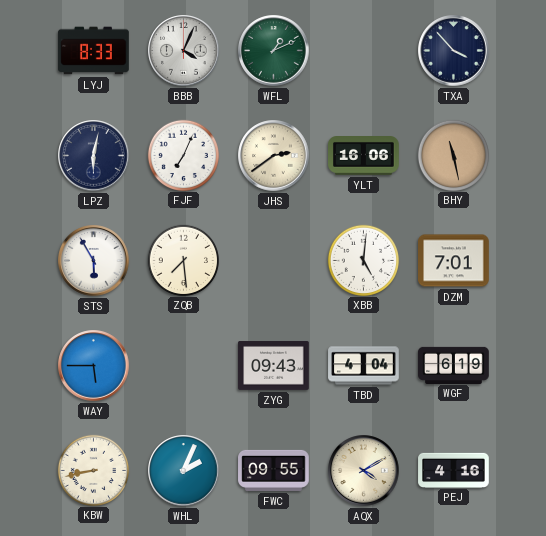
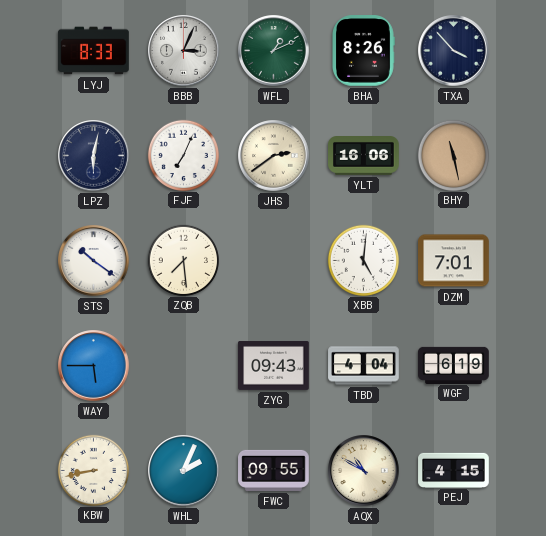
BBB: 4:04 -> 3:04
BHA: none -> 8:26
STS: 5:55 -> 10:21
AQX: 4:10 -> 10:50
PEJ: 4:16 -> 4:15
